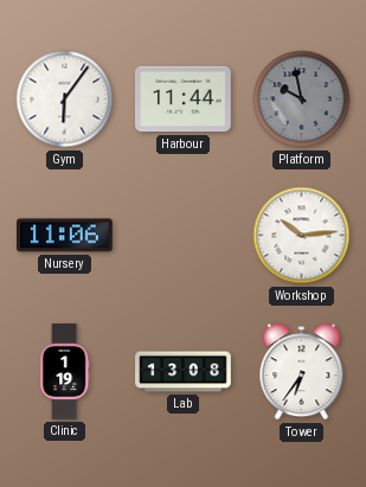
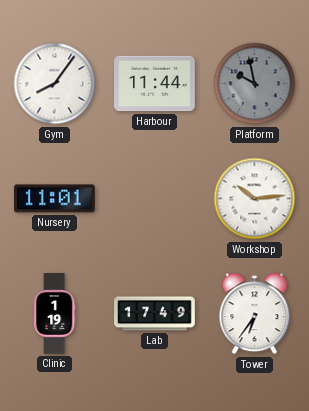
Gym: 6:06 -> 8:06
Nursery: 11:06 -> 11:01
Lab: 13:08 -> 17:49
